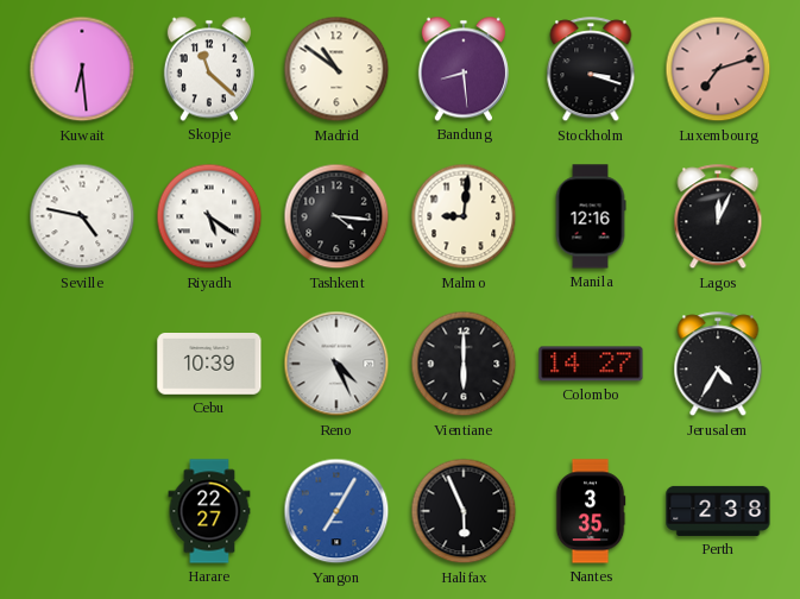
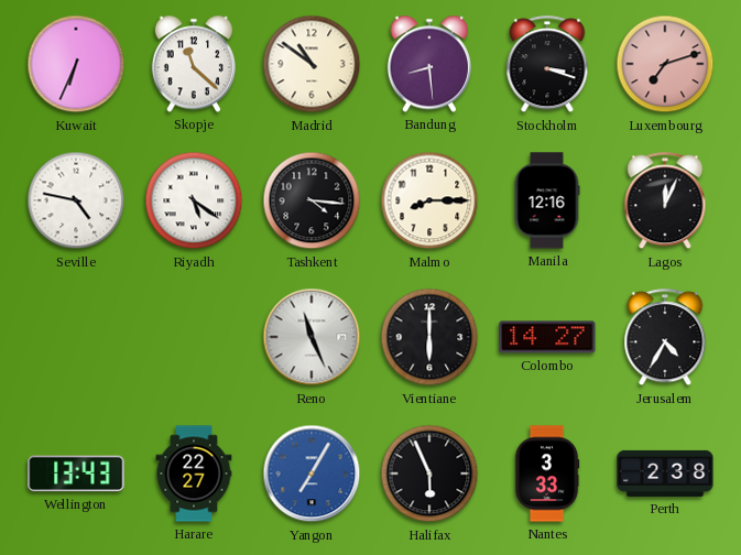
Kuwait: 6:29 -> 6:34
Malmo: 9:01 -> 8:15
Cebu: 10:39 -> none
Reno: 4:26 -> 11:26
Wellington: none -> 13:43
Nantes: 3:35 -> 3:33
